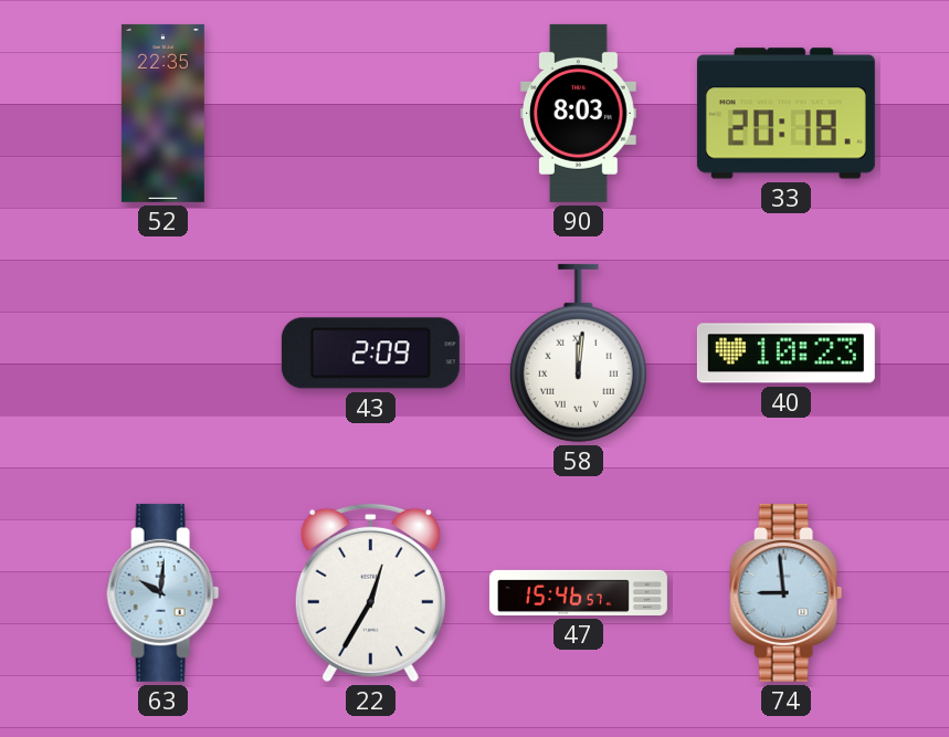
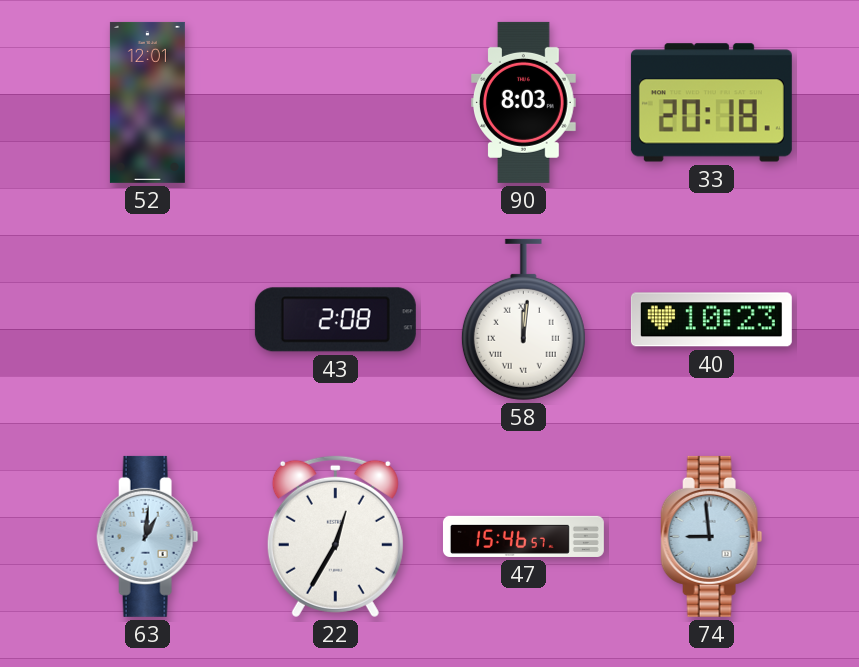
52: 22:35 -> 12:01
43: 2:09 -> 2:08
63: 10:01 -> 1:01
